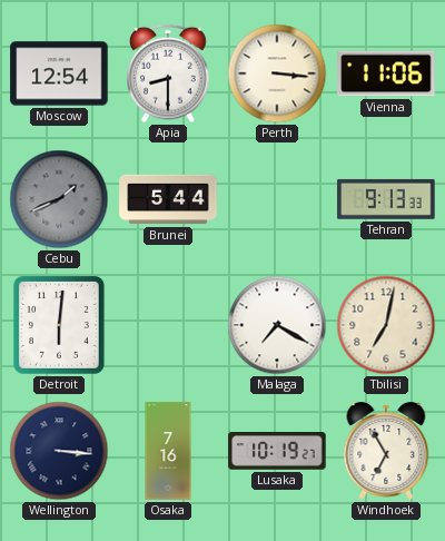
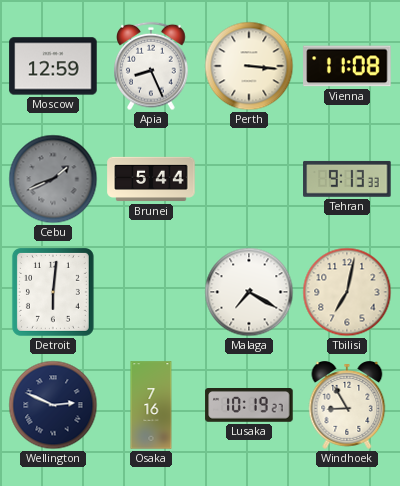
Moscow: 12:54 -> 12:59
Apia: 8:30 -> 8:26
Vienna: 11:06 -> 11:08
Wellington: 3:16 -> 2:49
Windhoek: 6:55 -> 8:55
